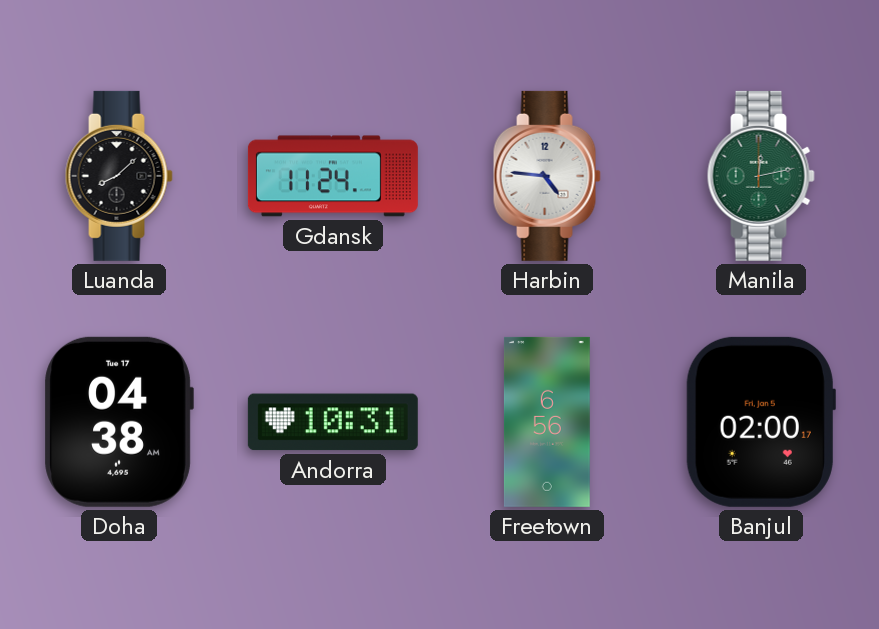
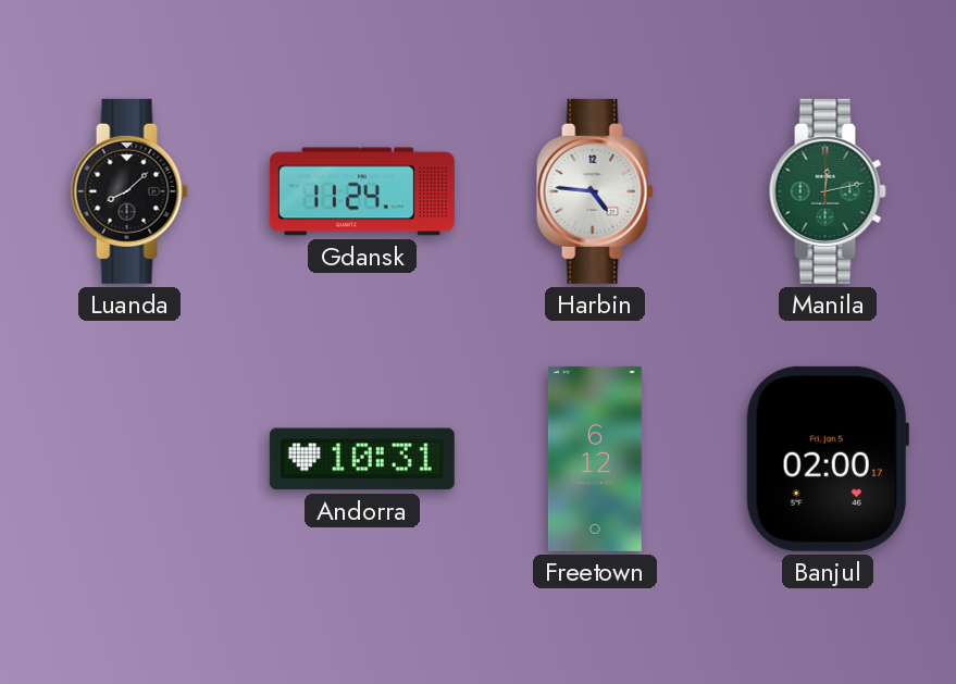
Doha: 04:38 -> none
Freetown: 6:56 -> 6:12
